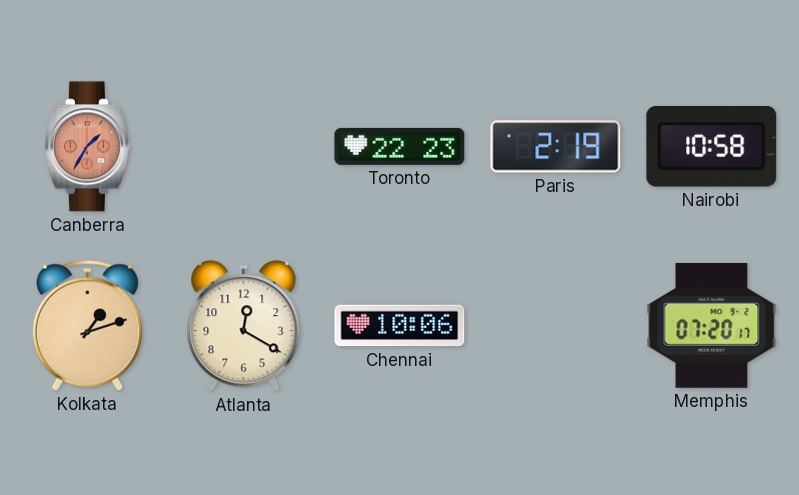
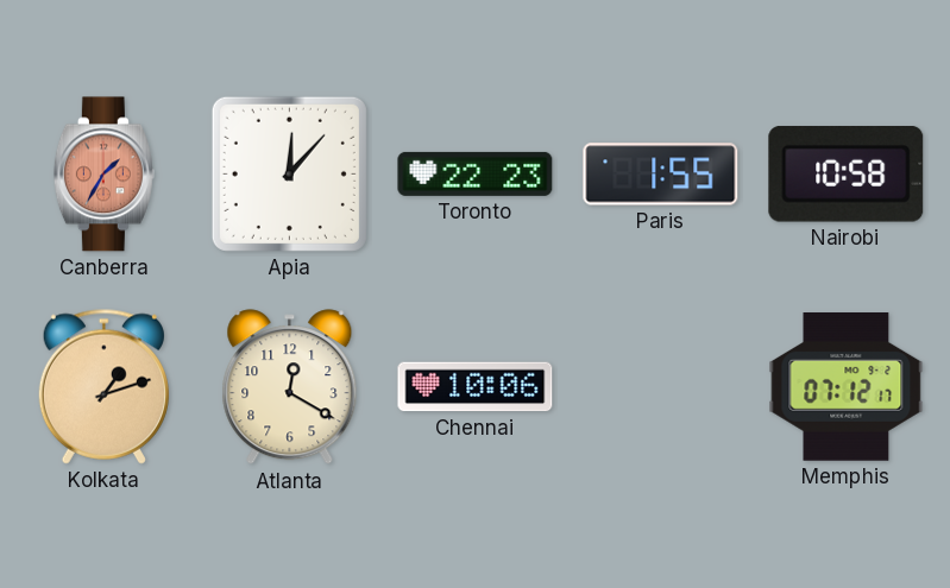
Apia: none -> 12:07
Paris: 2:19 -> 1:55
Memphis: 07:20 -> 07:12
